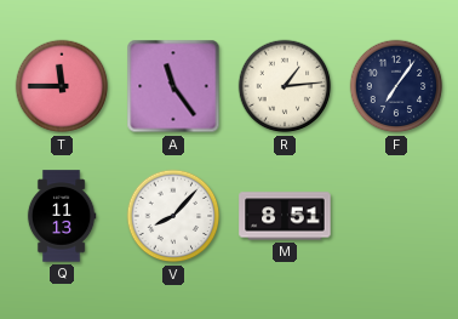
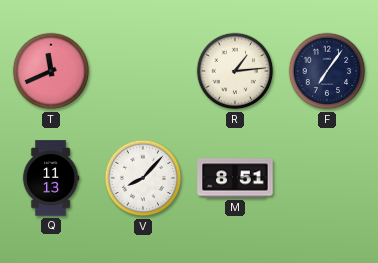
T: 11:45 -> 11:41
A: 11:24 -> none
